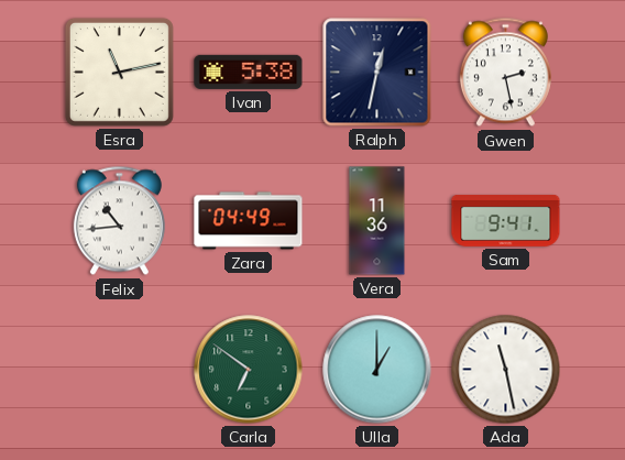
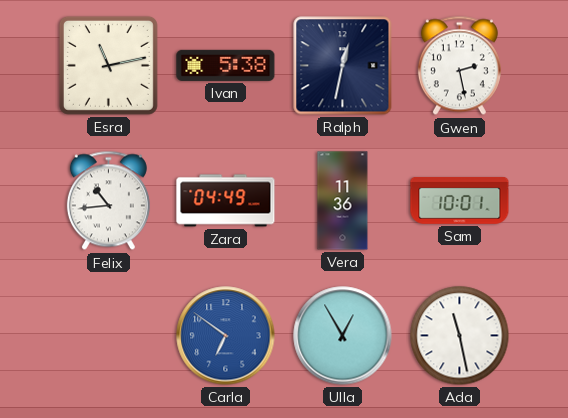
Sam: 9:41 -> 10:01
Carla dial: green -> blue
Ulla: 1:00 -> 12:55
